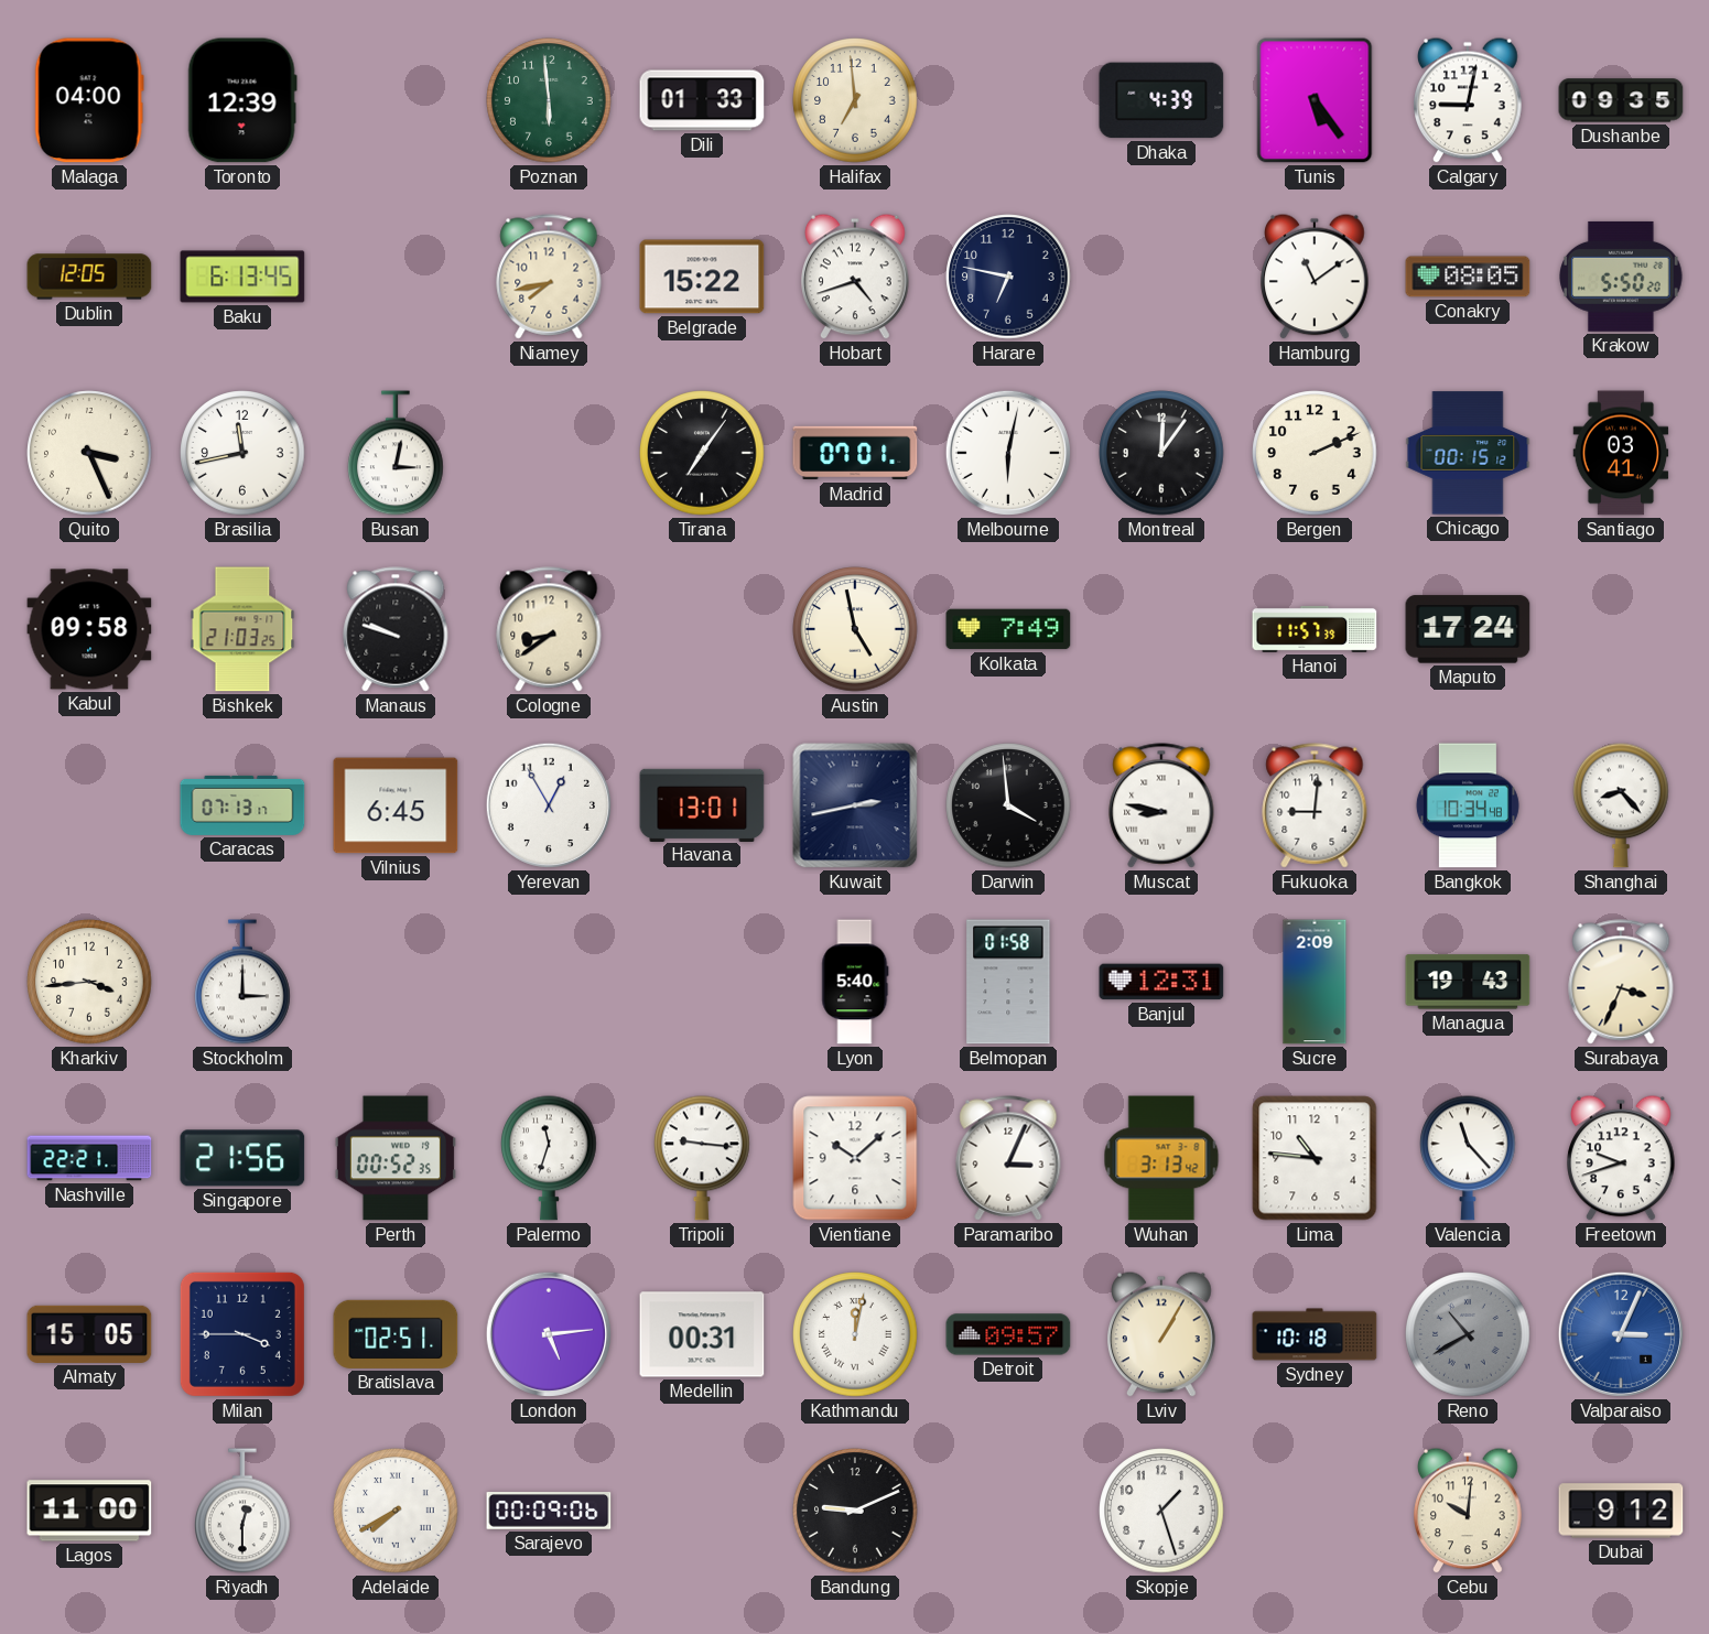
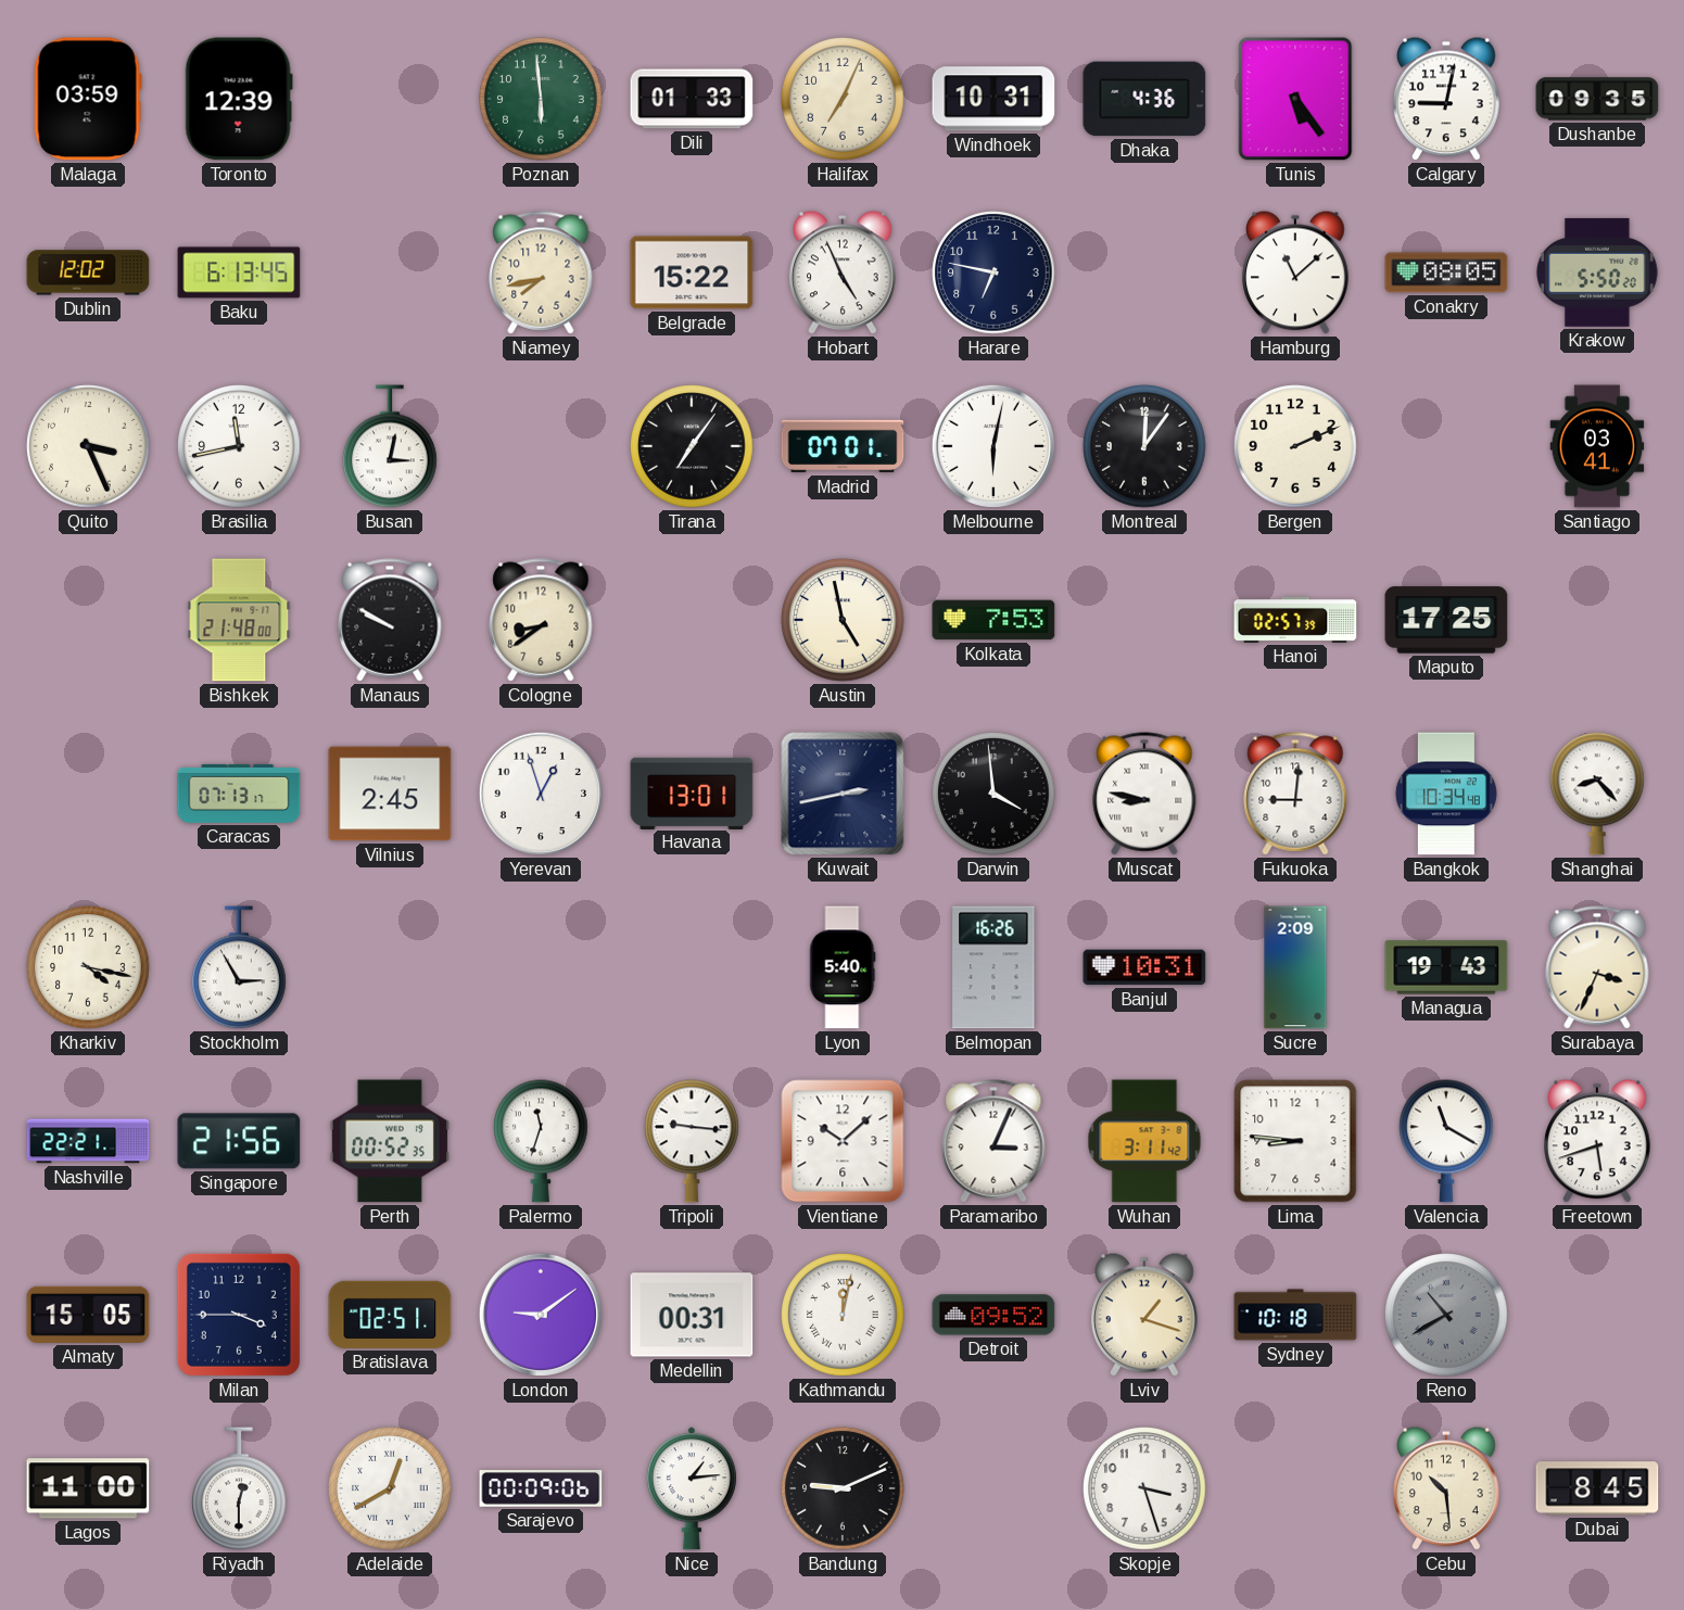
Malaga: 04:00 -> 03:59
Halifax: 6:59 -> 7:04
Windhoek: none -> 10:31
Dhaka: 4:39 -> 4:36
Dublin: 12:05 -> 12:02
Hobart: 4:42 -> 4:56
Hamburg: 11:09 -> 11:08
Chicago: 00:15 -> none
Kabul: 09:58 -> none
Bishkek: 21:03 -> 21:48
Manaus: 9:48 -> 9:50
Kolkata: 7:49 -> 7:53
Hanoi: 11:57 -> 02:57
Maputo: 17:24 -> 17:25
Vilnius: 6:45 -> 2:45
Yerevan: 12:55 -> 12:57
Kharkiv: 3:44 -> 4:17
Stockholm: 3:00 -> 2:55
Belmopan: 01:58 -> 16:26
Banjul: 12:31 -> 10:31
Wuhan: 3:13 -> 3:11
Lima: 10:46 -> 8:46
Valencia: 11:23 -> 11:20
Freetown: 9:42 -> 5:42
London: 5:14 -> 9:09
Detroit: 09:57 -> 09:52
Lviv: 1:05 -> 1:18
Valparaiso: 3:04 -> none
Adelaide: 7:40 -> 12:40
Nice: none -> 1:14
Skopje: 1:27 -> 3:27
Cebu: 10:01 -> 10:29
Dubai: 9:12 -> 8:45
